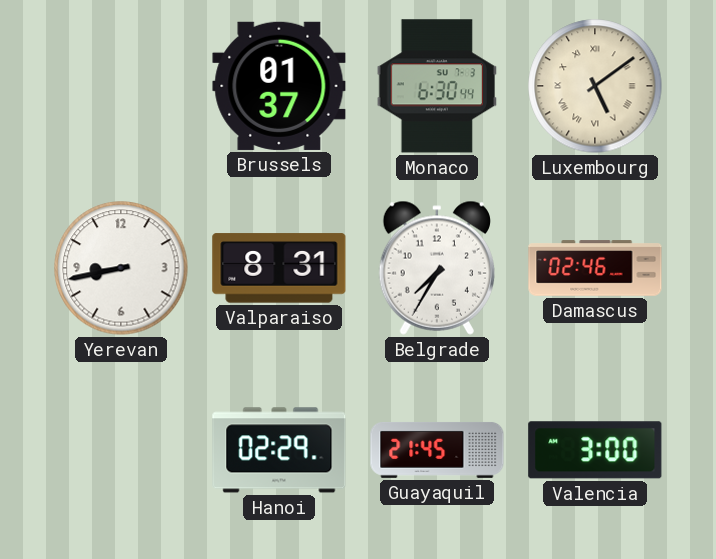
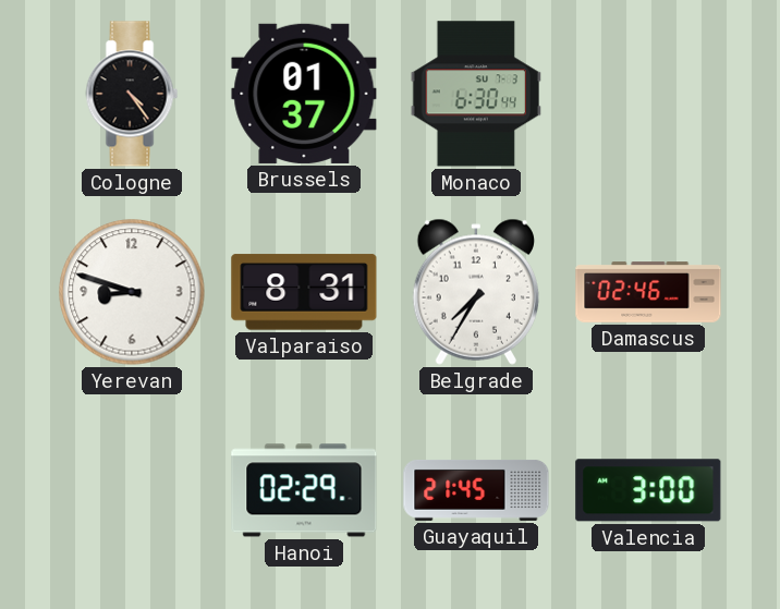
Cologne: none -> 4:24
Luxembourg: 5:09 -> none
Yerevan: 8:43 -> 8:48
